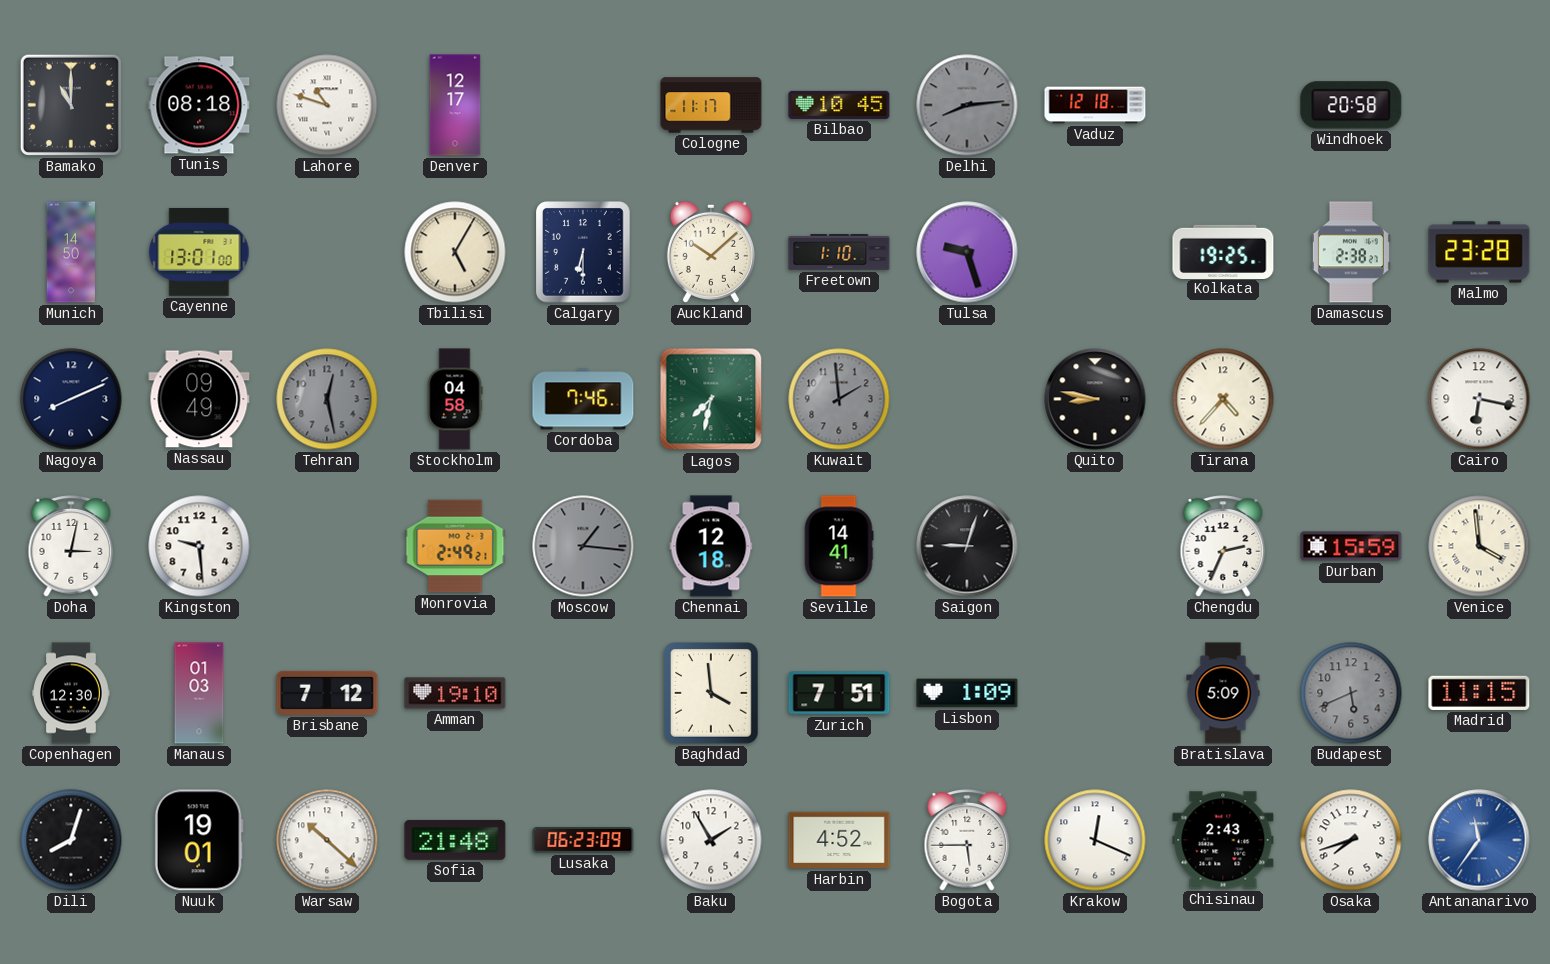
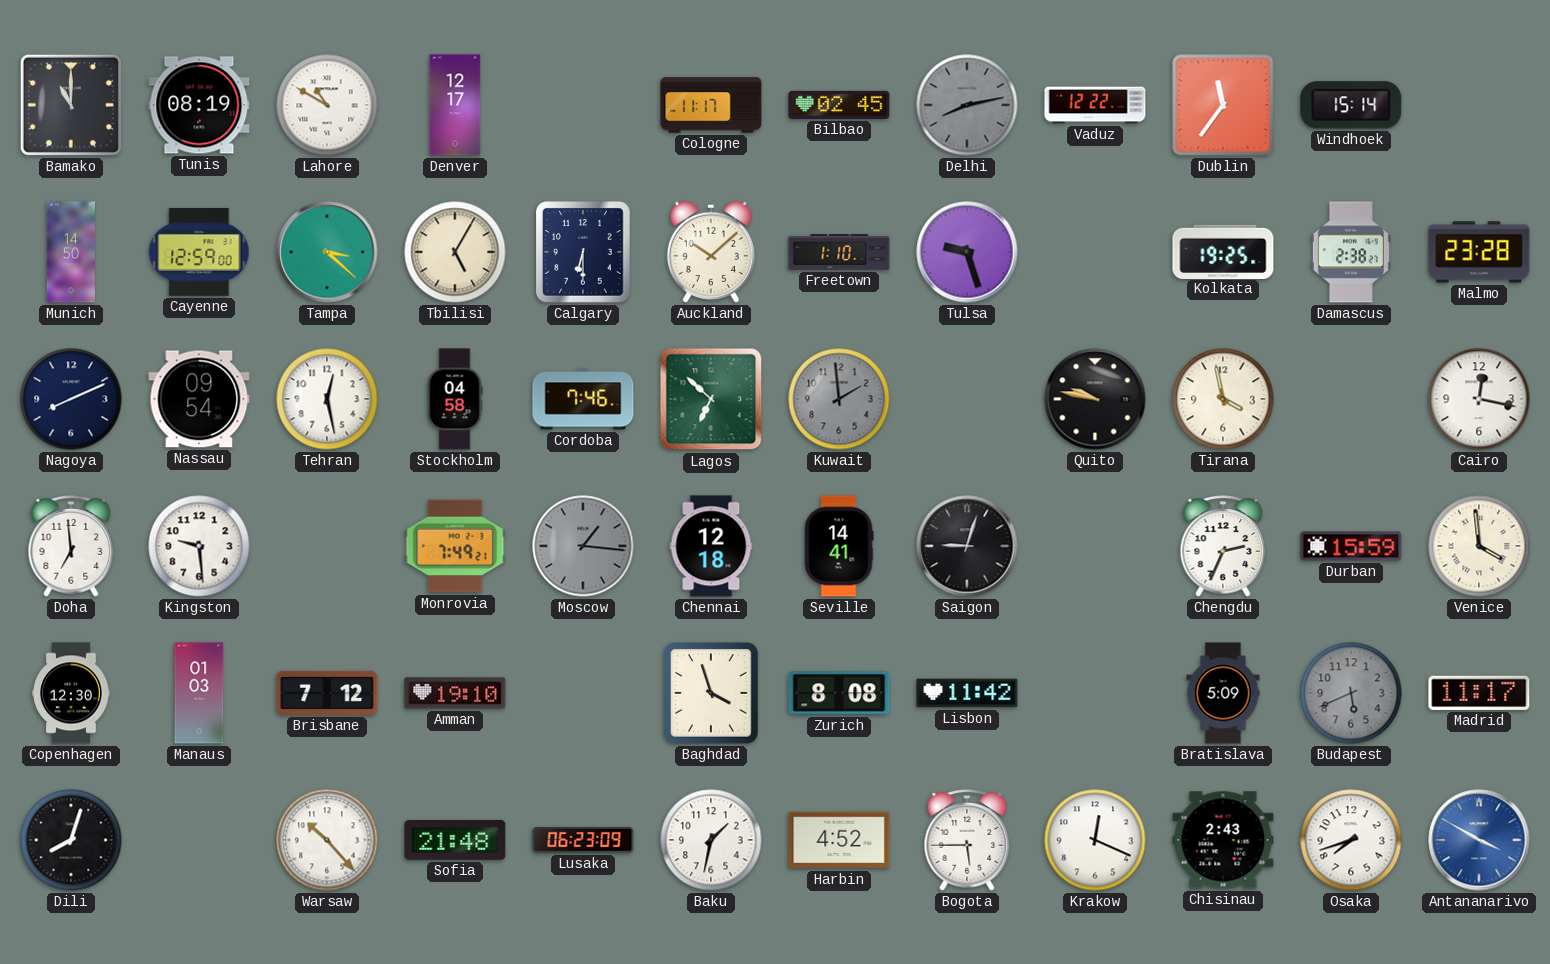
Tunis: 08:18 -> 08:19
Lahore: 10:48 -> 10:50
Bilbao: 10:45 -> 02:45
Delhi: 8:14 -> 8:13
Vaduz: 12:18 -> 12:22
Dublin: none -> 11:36
Windhoek: 20:58 -> 15:14
Cayenne: 13:01 -> 12:59
Tampa: none -> 3:22
Nassau: 09:49 -> 09:54
Tehran dial: grey -> white
Lagos: 7:32 -> 6:52
Quito: 8:47 -> 9:47
Tirana: 4:37 -> 3:58
Cairo: 6:17 -> 12:17
Doha: 3:02 -> 6:59
Monrovia: 2:49 -> 7:49
Baghdad: 3:59 -> 3:57
Zurich: 7:51 -> 8:08
Lisbon: 1:09 -> 11:42
Madrid: 11:15 -> 11:17
Nuuk: 19:01 -> none
Warsaw: 10:22 -> 10:23
Baku: 1:55 -> 1:32
Antananarivo: 11:36 -> 3:50
